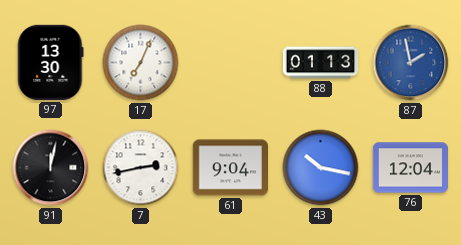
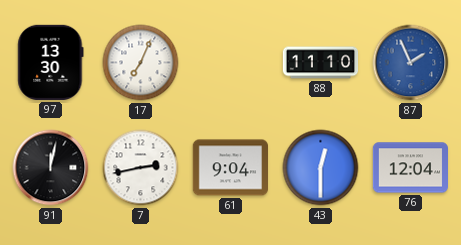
88: 01:13 -> 11:10
87: 1:58 -> 1:56
43: 10:17 -> 12:30
